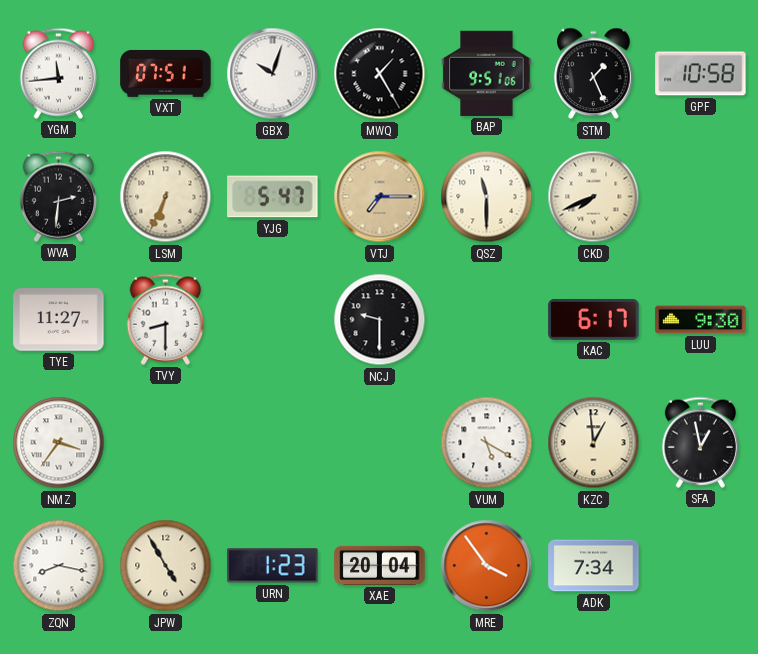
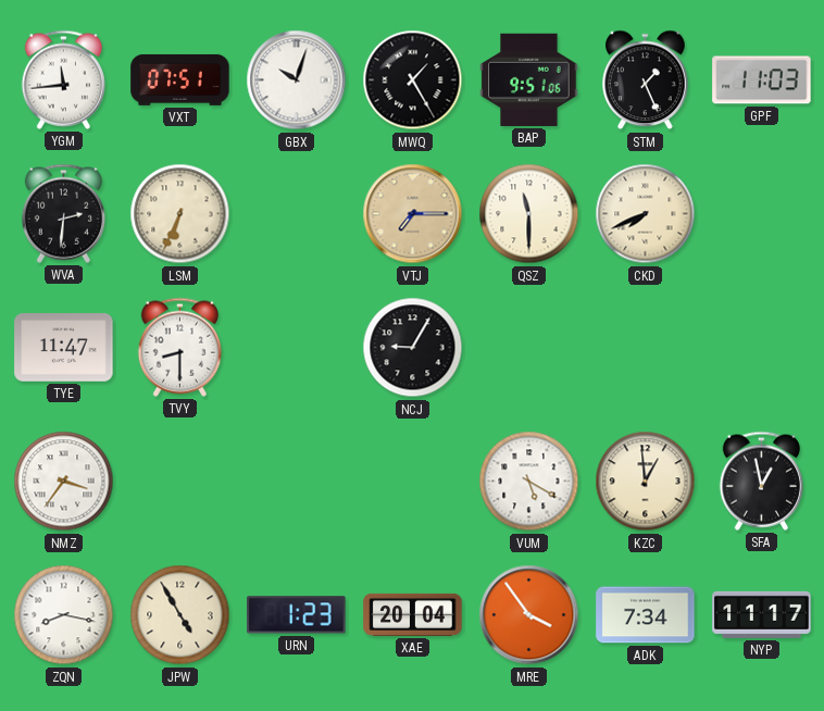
GPF: 10:58 -> 11:03
YJG: 5:47 -> none
TYE: 11:27 -> 11:47
NCJ: 9:30 -> 9:05
KAC: 6:17 -> none
LUU: 9:30 -> none
NYP: none -> 11:17
